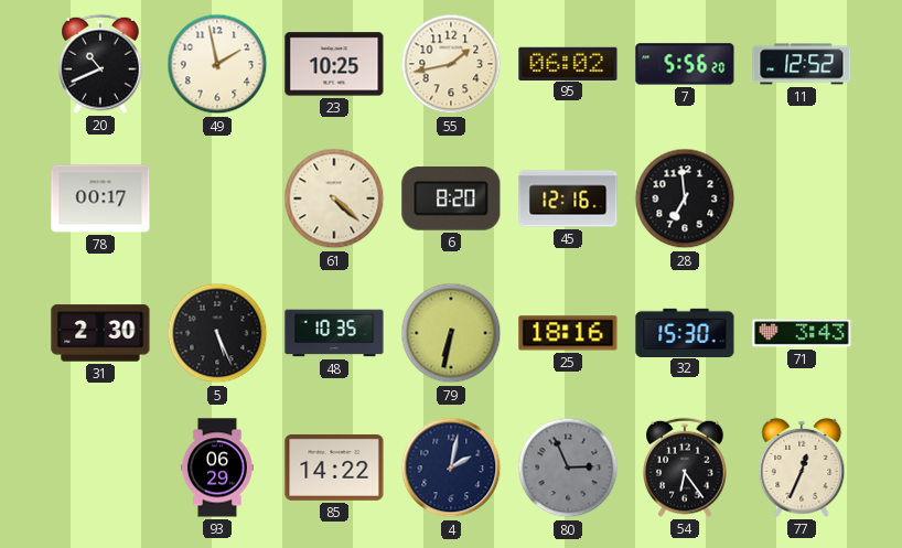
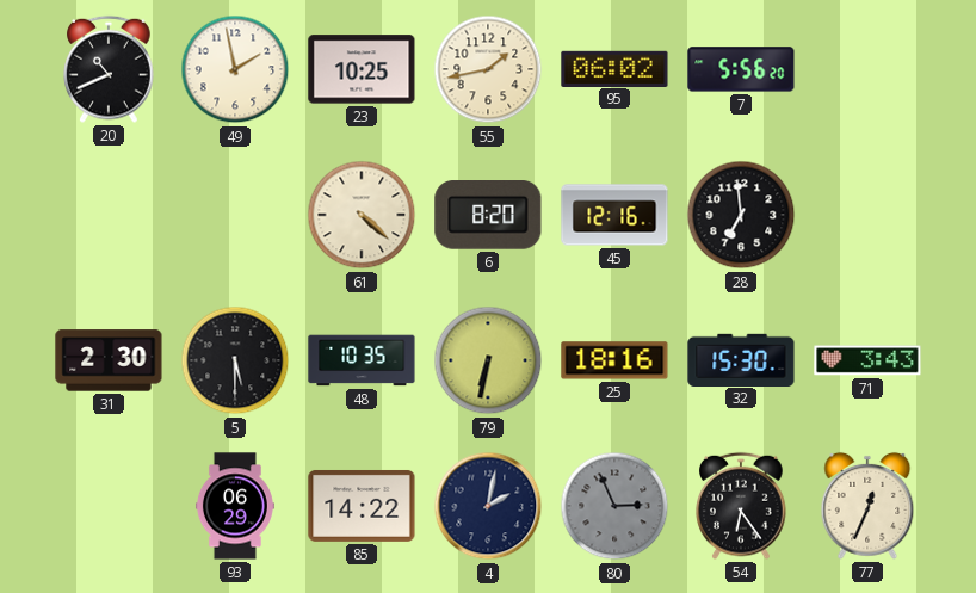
11: 12:52 -> none
78: 00:17 -> none
5: 5:26 -> 5:30
